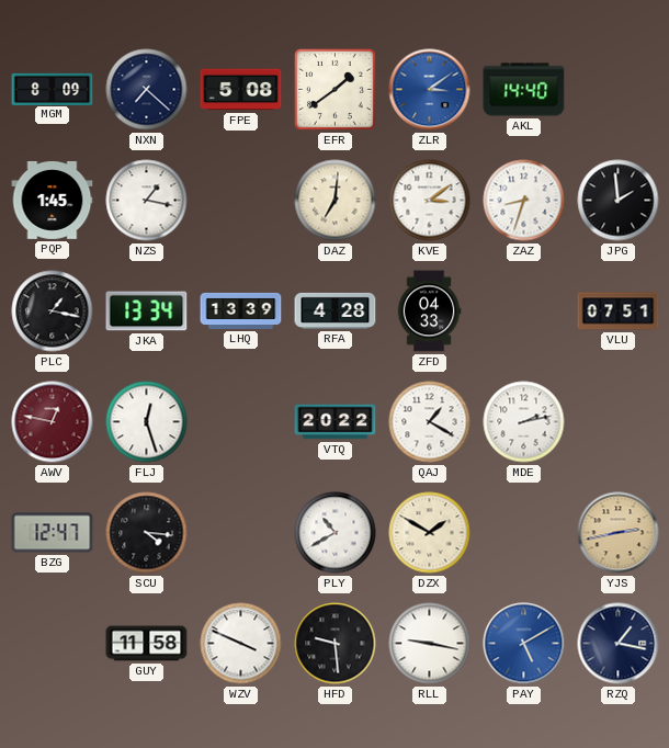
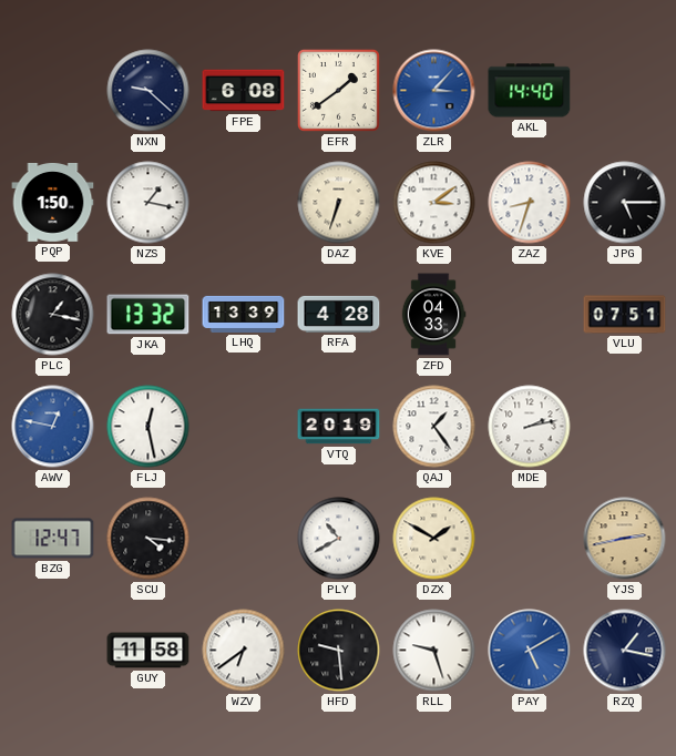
MGM: 8:09 -> none
NXN: 7:22 -> 9:22
FPE: 5:08 -> 6:08
ZLR: 3:09 -> 3:07
PQP: 1:45 -> 1:50
DAZ: 7:01 -> 6:33
JPG: 1:59 -> 5:15
JKA: 13:34 -> 13:32
AWV dial: burgundy -> blue
FLJ: 12:27 -> 12:28
VTQ: 20:22 -> 20:19
QAJ: 1:20 -> 1:24
WZV: 3:49 -> 6:39
RLL: 9:17 -> 9:27
